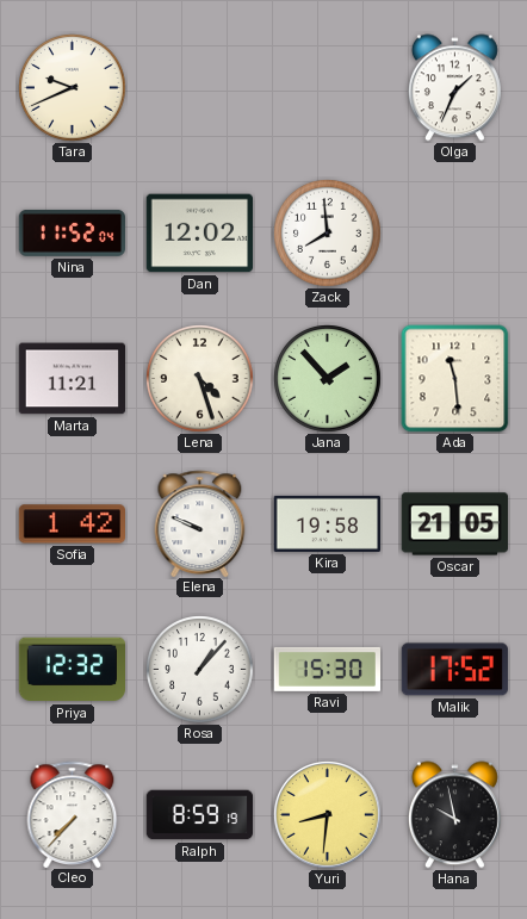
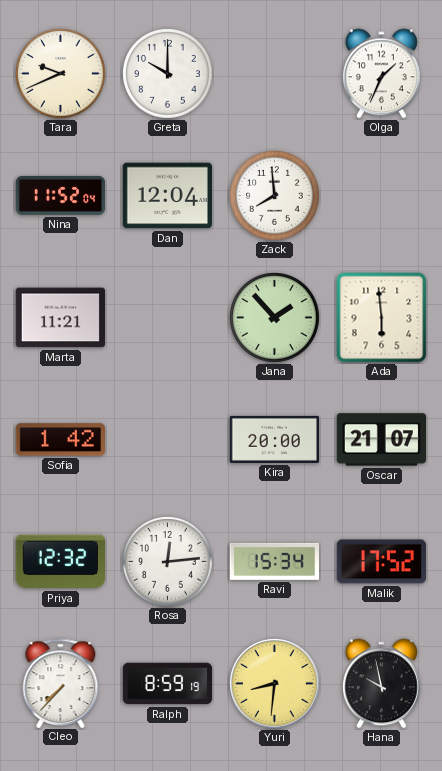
Greta: none -> 10:00
Dan: 12:02 -> 12:04
Lena: 4:27 -> none
Ada: 11:29 -> 5:59
Elena: 9:49 -> none
Kira: 19:58 -> 20:00
Oscar: 21:05 -> 21:07
Rosa: 1:07 -> 12:14
Ravi: 15:30 -> 15:34
